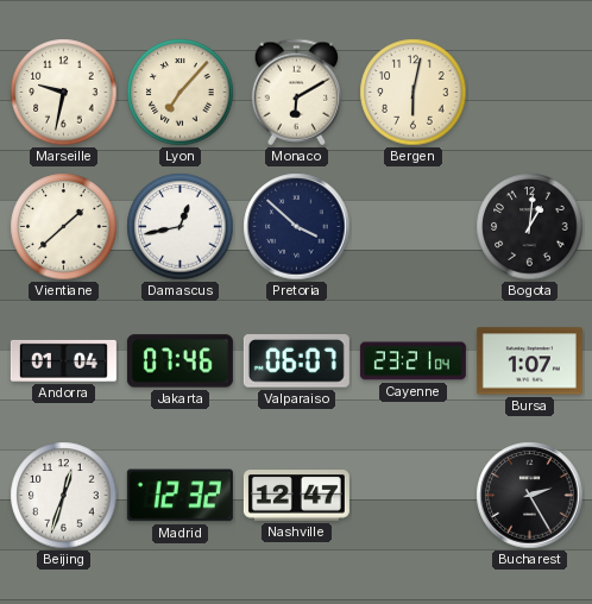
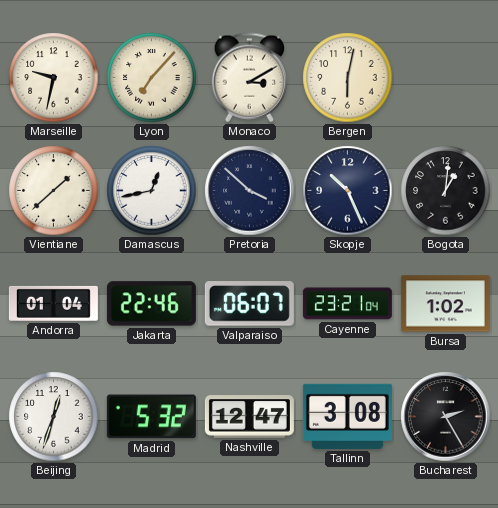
Monaco: 6:10 -> 3:10
Skopje: none -> 10:26
Jakarta: 07:46 -> 22:46
Bursa: 1:07 -> 1:02
Madrid: 12:32 -> 5:32
Tallinn: none -> 3:08
